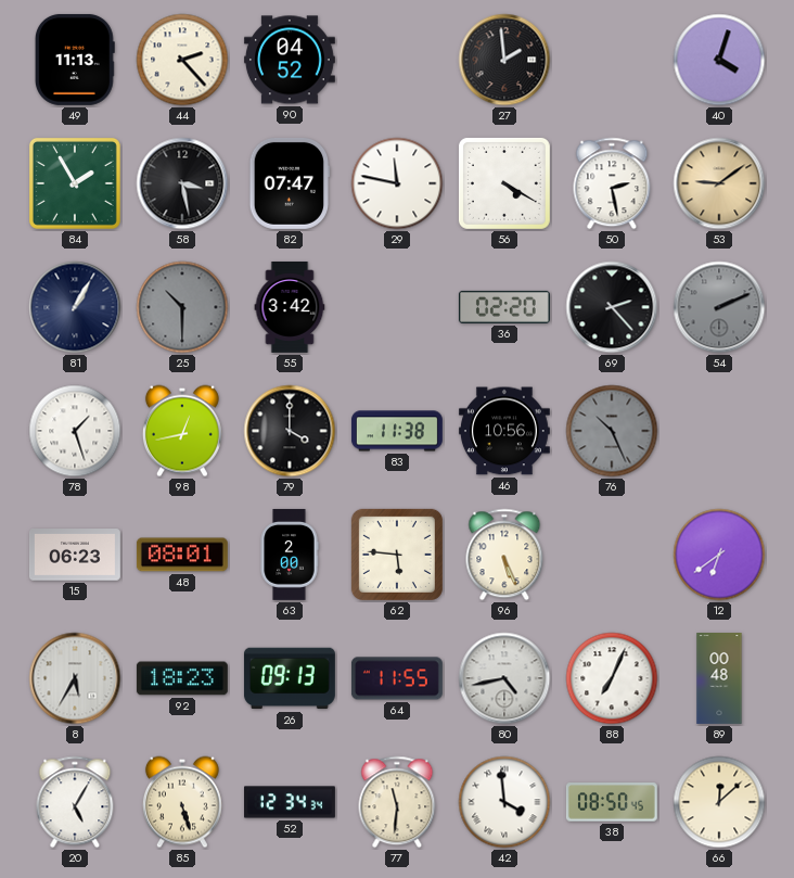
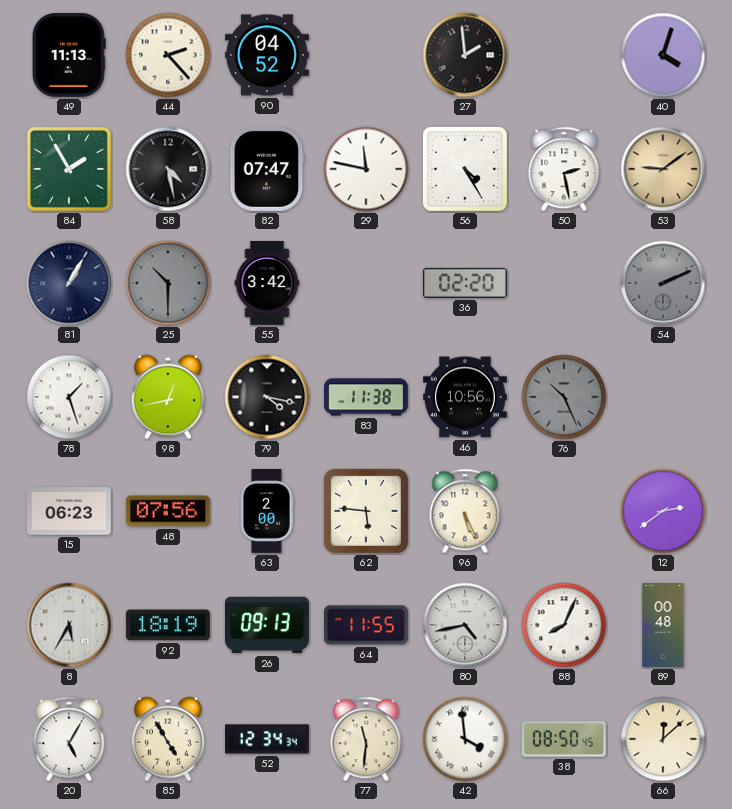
58: 3:28 -> 4:28
56: 4:20 -> 4:25
69: 2:23 -> none
79: 4:00 -> 4:17
48: 08:01 -> 07:56
12: 6:39 -> 2:39
92: 18:23 -> 18:19
88: 7:04 -> 8:04
85: 5:27 -> 4:55
